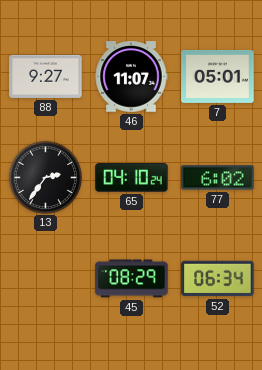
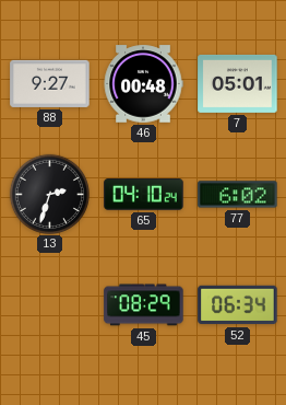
46: 11:07 -> 00:48
13: 2:36 -> 2:33
